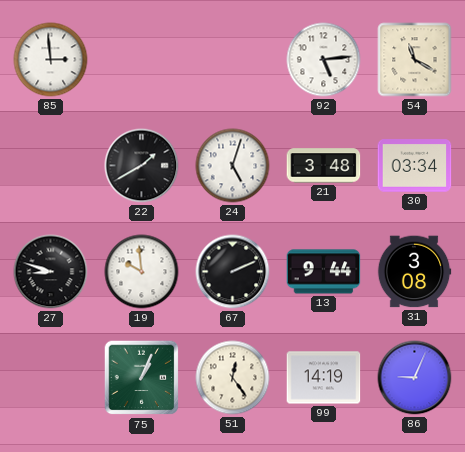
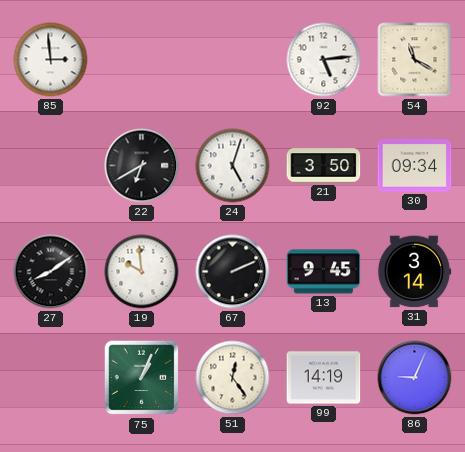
22: 1:40 -> 6:40
21: 3:48 -> 3:50
30: 03:34 -> 09:34
27: 8:48 -> 8:09
13: 9:44 -> 9:45
31: 3:08 -> 3:14
